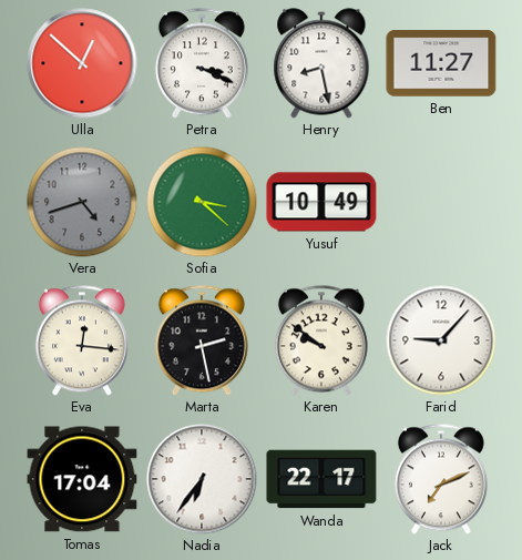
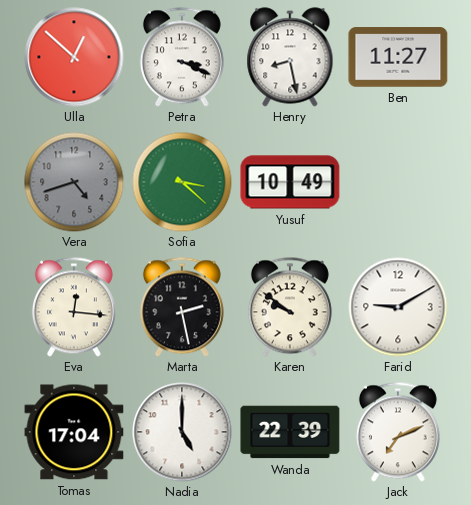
Farid: 9:07 -> 9:10
Nadia: 6:36 -> 5:00
Wanda: 22:17 -> 22:39
